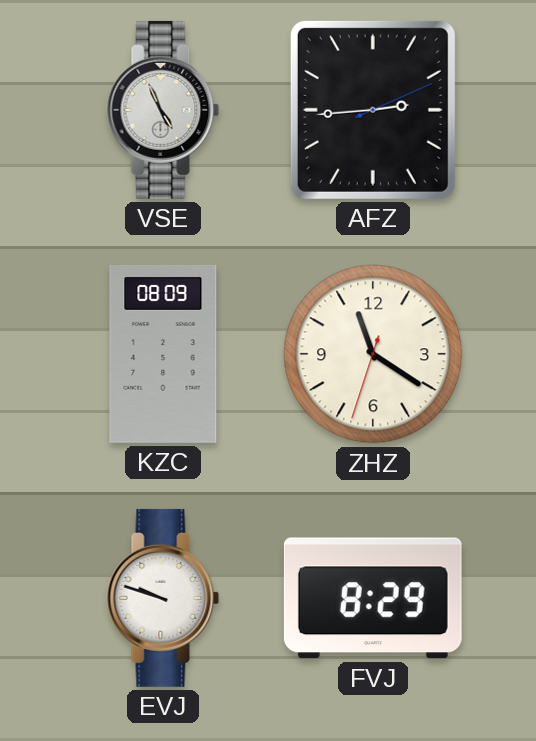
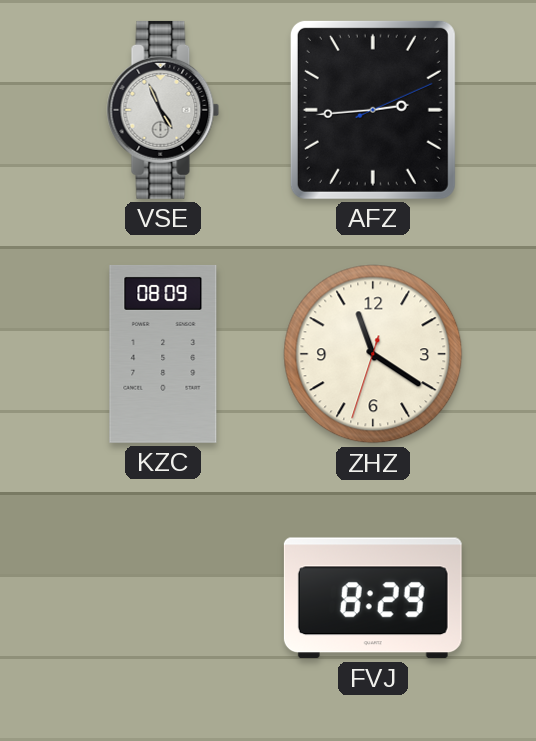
EVJ: 9:48 -> none
